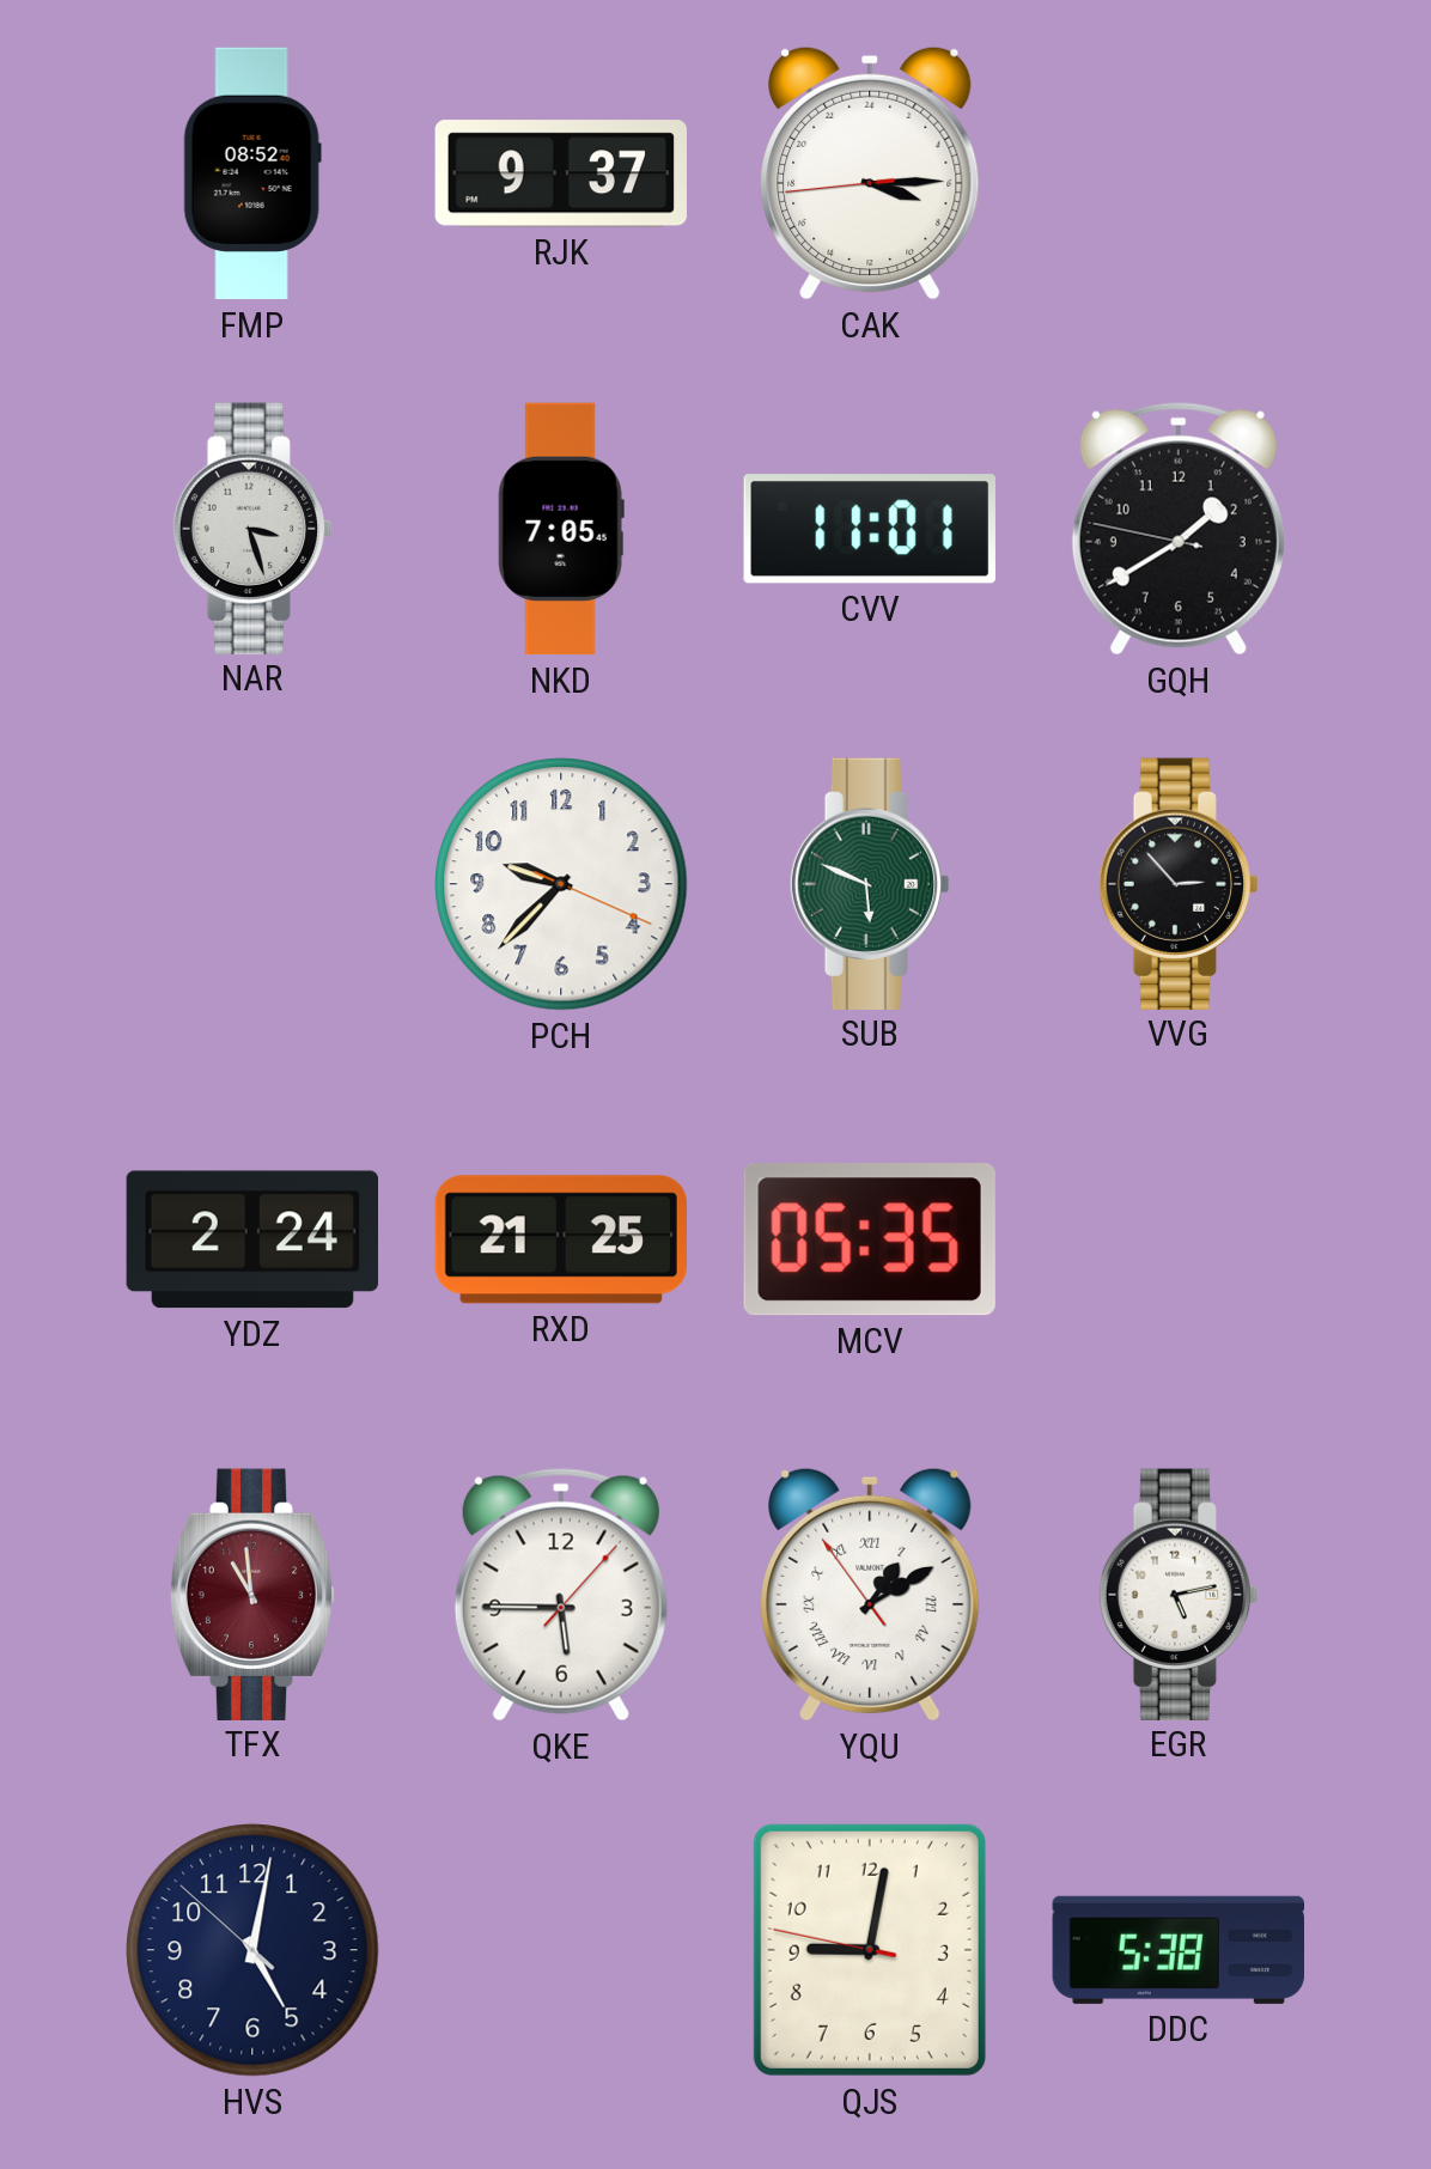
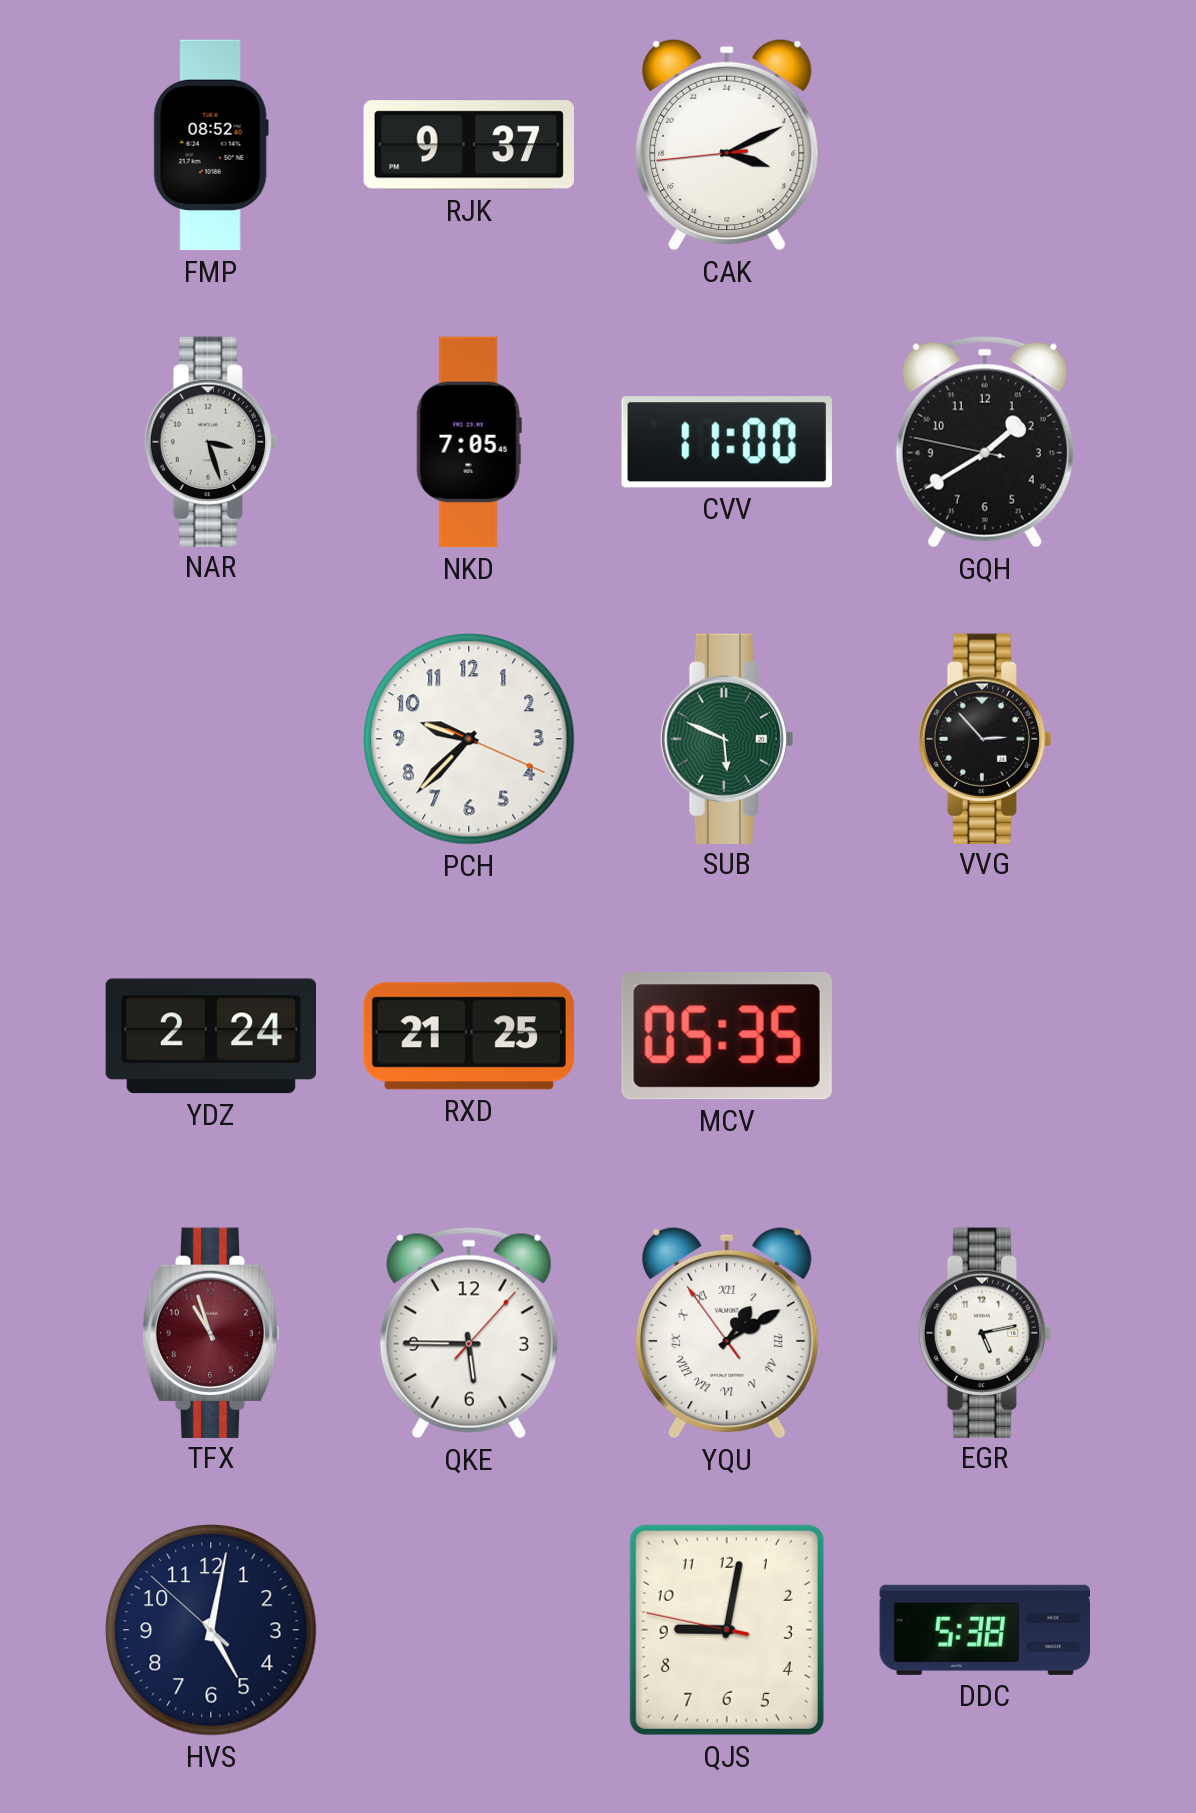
CAK: 7:14 -> 7:10
CVV: 11:01 -> 11:00
TFX: 10:59 -> 10:57
